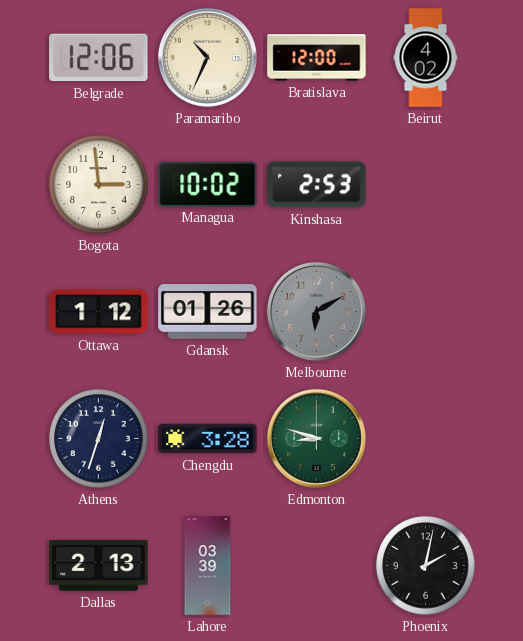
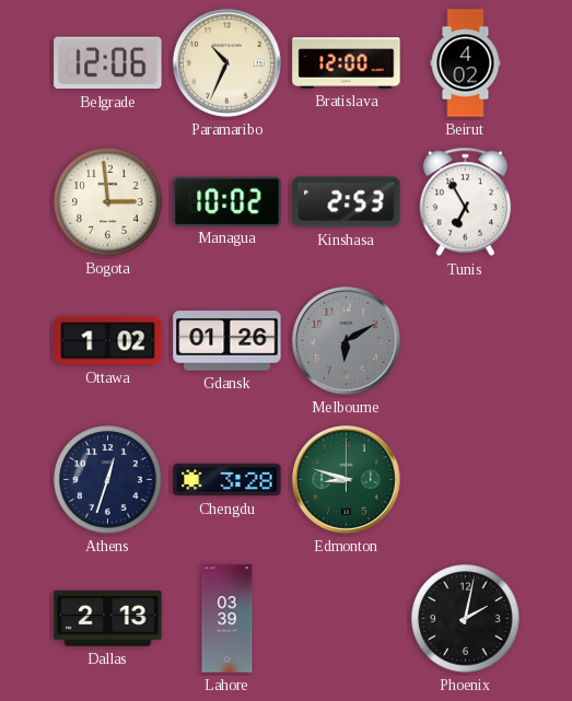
Tunis: none -> 6:55
Ottawa: 1:12 -> 1:02
